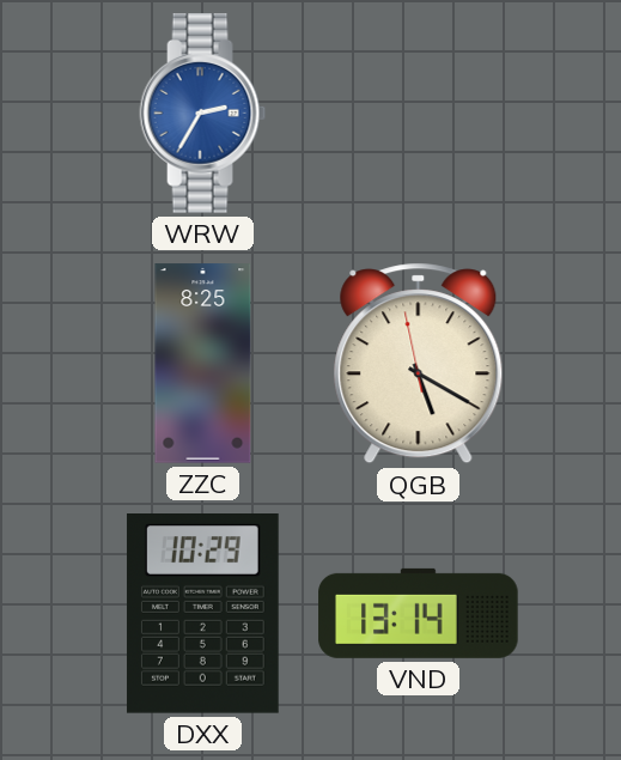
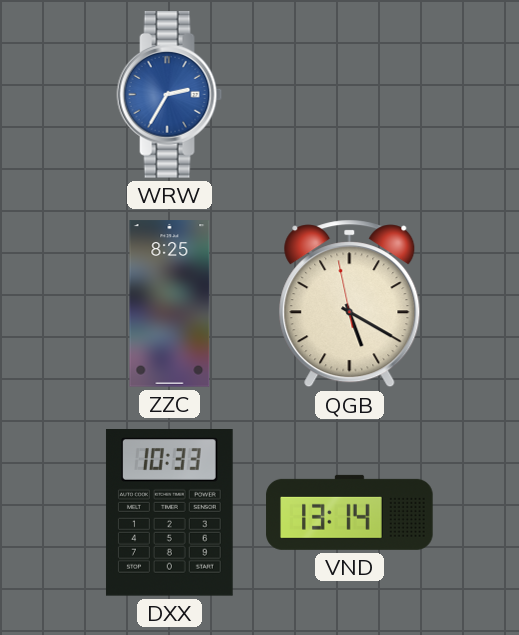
DXX: 10:29 -> 10:33
